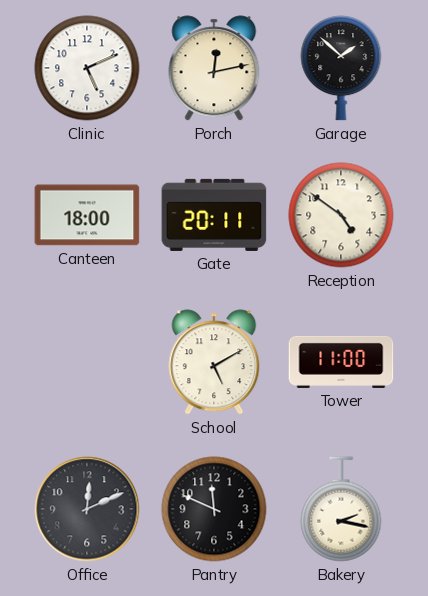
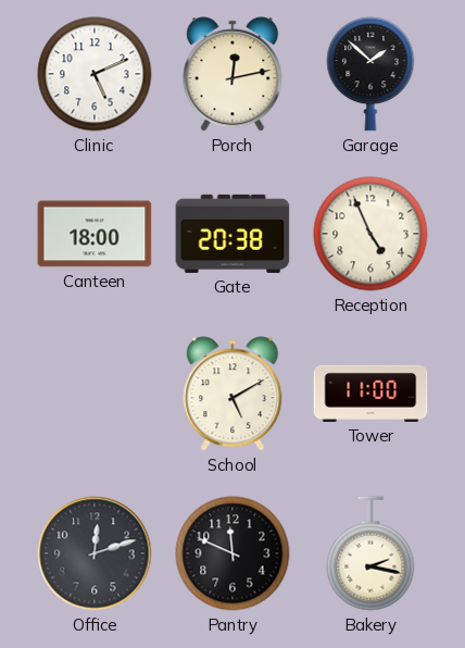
Gate: 20:11 -> 20:38
Reception: 4:51 -> 4:56
Office: 12:11 -> 12:12
